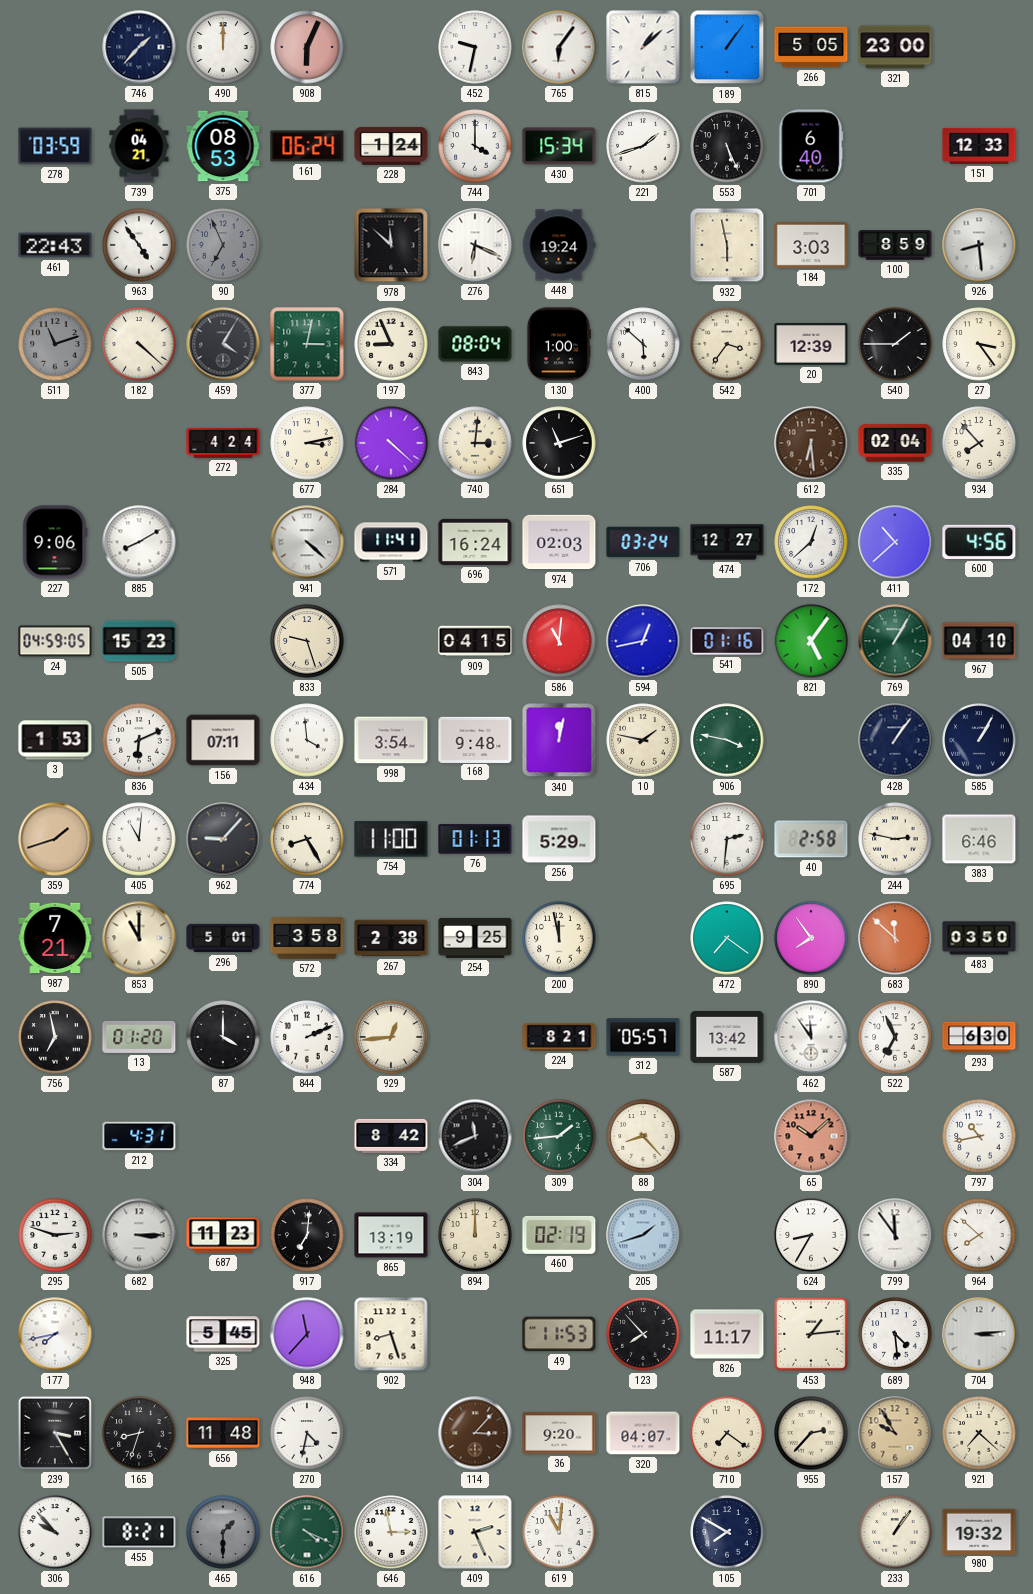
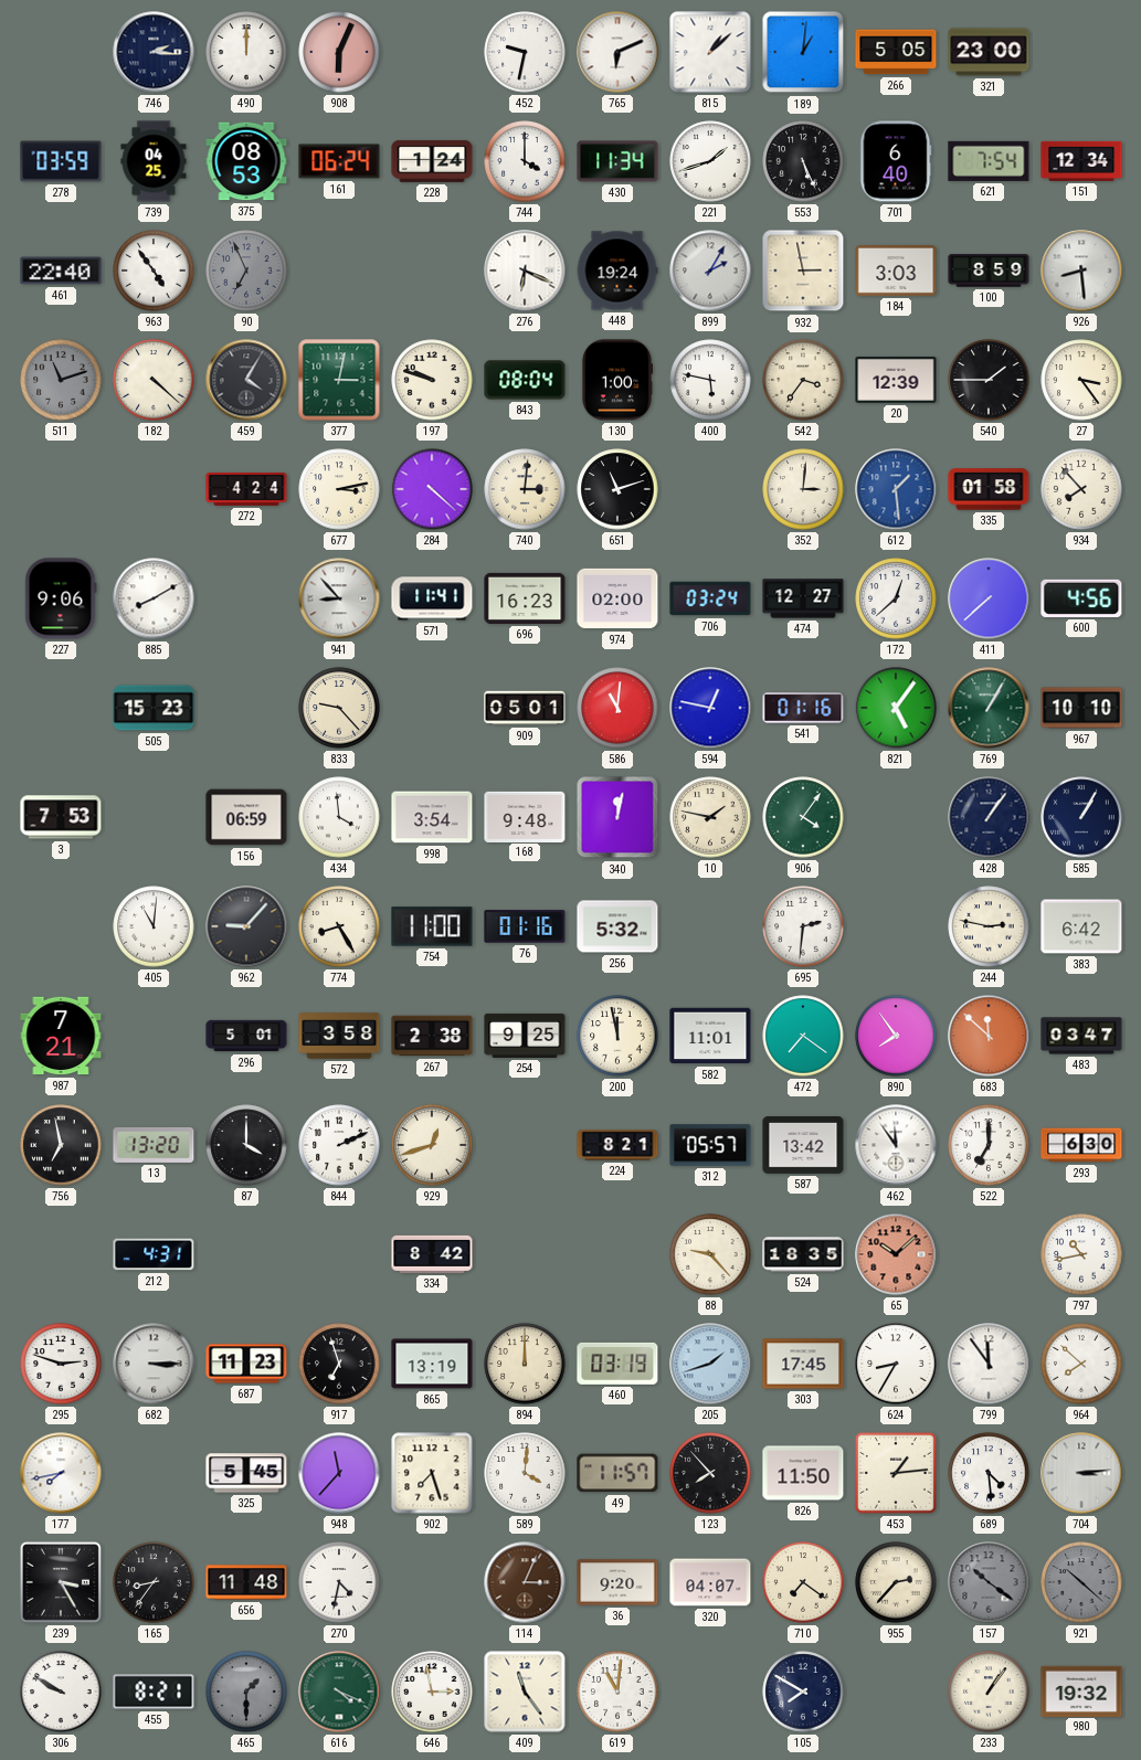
746: 1:37 -> 2:16
765: 6:06 -> 6:11
189: 1:06 -> 1:01
739: 04:21 -> 04:25
430: 15:34 -> 11:34
621: none -> 7:54
151: 12:33 -> 12:34
461: 22:43 -> 22:40
978: 11:52 -> none
899: none -> 2:05
932: 5:58 -> 2:58
197: 8:56 -> 9:48
400: 5:52 -> 5:47
352: none -> 3:01
612: 6:29 -> 1:29
612 dial: brown -> blue
335: 02:04 -> 01:58
941: 4:22 -> 8:53
696: 16:24 -> 16:23
974: 02:03 -> 02:00
411: 10:38 -> 7:38
24: 04:59 -> none
833: 9:27 -> 9:23
909: 04:15 -> 05:01
594: 12:43 -> 12:47
967: 04:10 -> 10:10
3: 1:53 -> 7:53
836: 6:11 -> none
156: 07:11 -> 06:59
906: 3:47 -> 4:06
359: 1:42 -> none
76: 01:13 -> 01:16
256: 5:29 -> 5:32
40: 2:58 -> none
383: 6:46 -> 6:42
853: 11:00 -> none
582: none -> 11:01
483: 03:50 -> 03:47
13: 01:20 -> 13:20
929: 12:44 -> 12:42
522: 6:56 -> 7:00
304: 11:41 -> none
309: 1:44 -> none
88: 8:23 -> 9:23
524: none -> 18:35
917: 7:01 -> 6:57
460: 02:19 -> 03:19
303: none -> 17:45
902: 8:27 -> 7:27
589: none -> 4:01
49: 11:53 -> 11:57
826: 11:17 -> 11:50
165: 8:33 -> 8:36
114: 3:07 -> 3:04
157: 9:55 -> 10:21
157 dial: champagne -> grey
921: 7:22 -> 10:22
921 dial: cream -> grey
306: 9:53 -> 9:50
409: 2:26 -> 11:24
